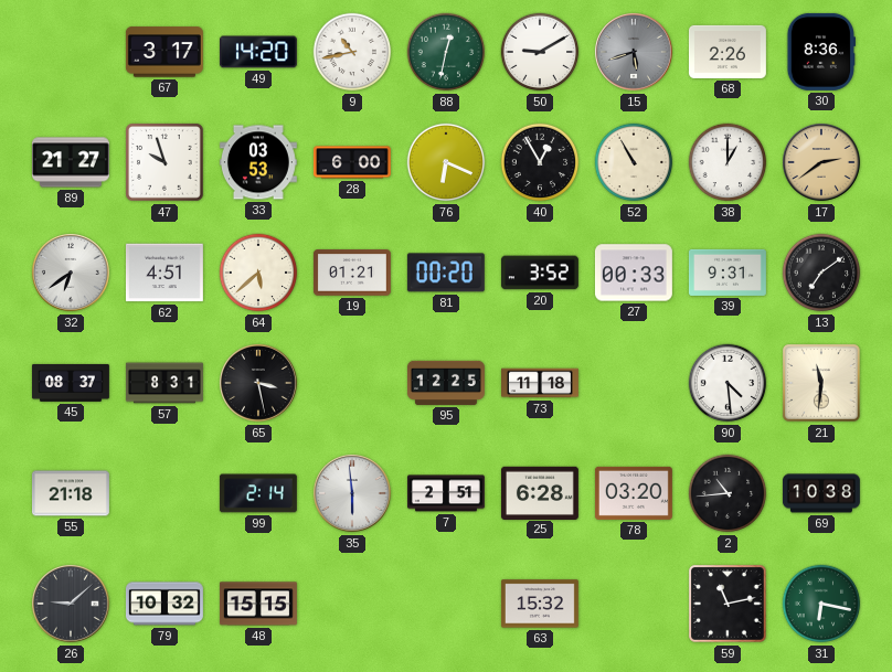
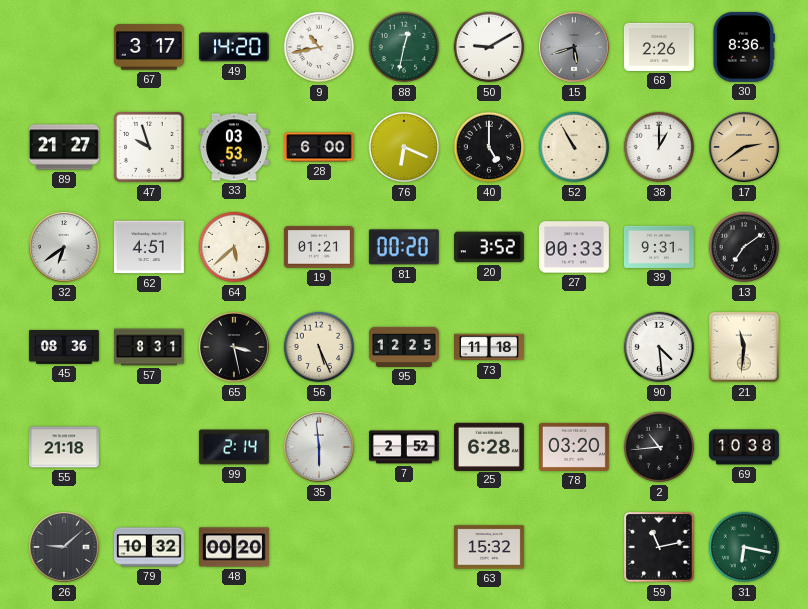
40: 12:55 -> 5:00
45: 08:37 -> 08:36
56: none -> 5:26
7: 2:51 -> 2:52
48: 15:15 -> 00:20
